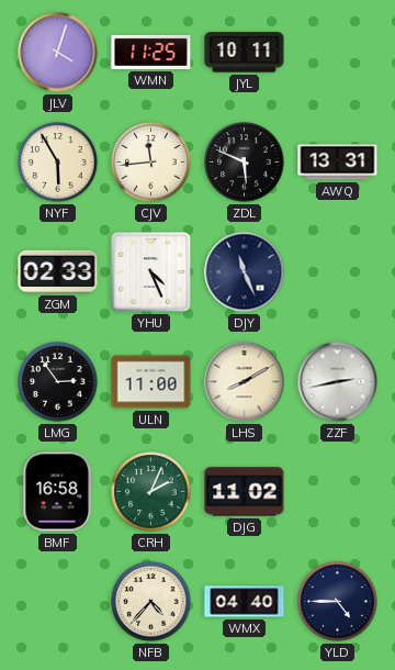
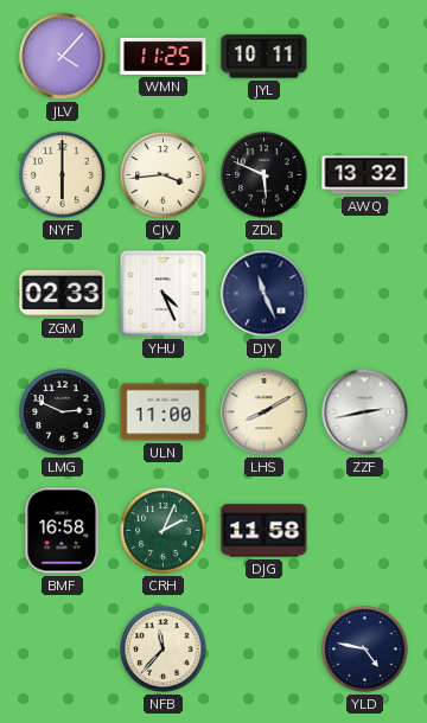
JLV: 4:03 -> 4:07
NYF: 5:55 -> 6:00
CJV: 11:44 -> 3:44
AWQ: 13:31 -> 13:32
LMG: 2:54 -> 2:49
DJG: 11:02 -> 11:58
NFB: 4:37 -> 11:37
WMX: 04:40 -> none
YLD: 4:45 -> 4:47
